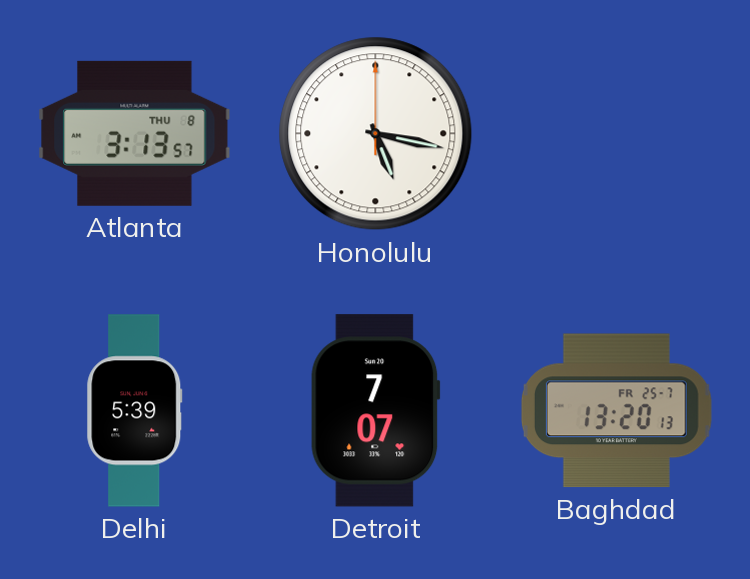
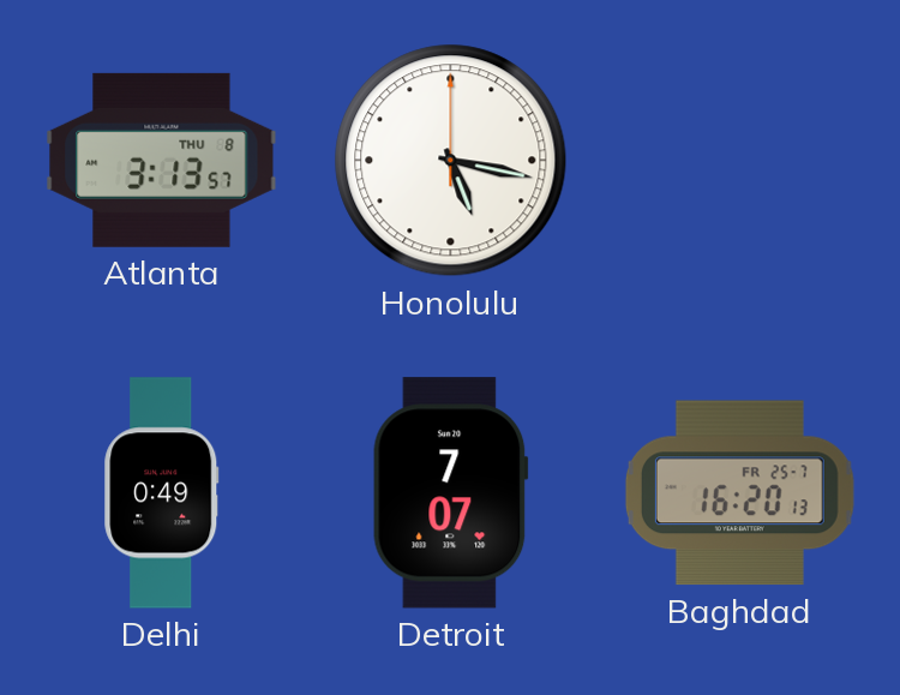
Delhi: 5:39 -> 0:49
Baghdad: 13:20 -> 16:20
